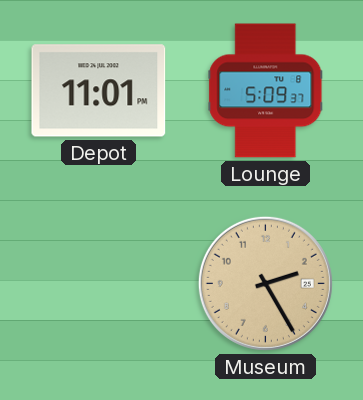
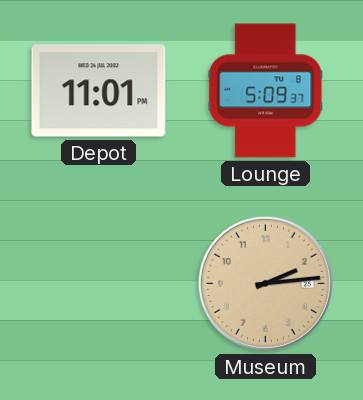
Museum: 2:25 -> 2:14
